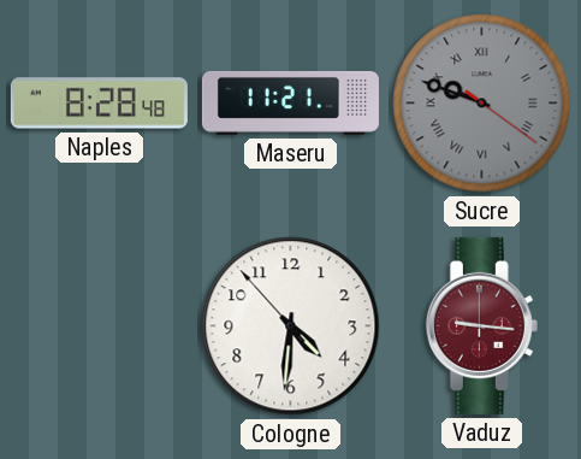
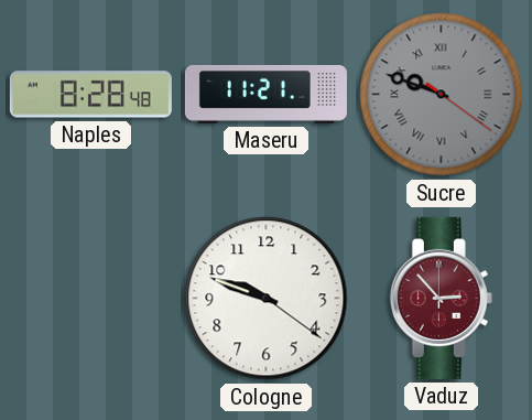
Cologne: 4:30 -> 9:48
Vaduz: 9:16 -> 2:53
